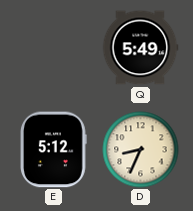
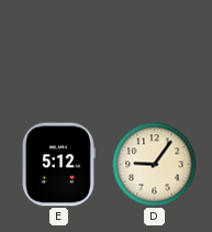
Q: 5:49 -> none
D: 8:34 -> 9:06
